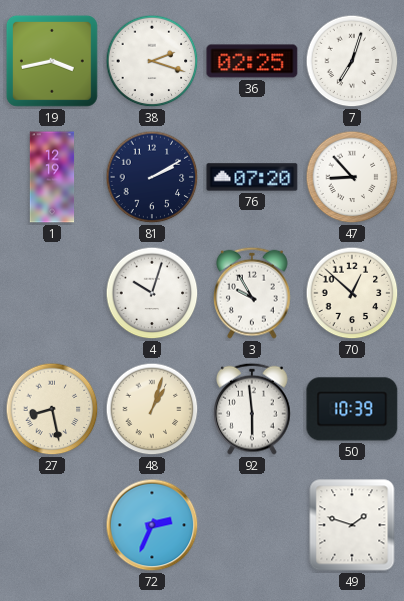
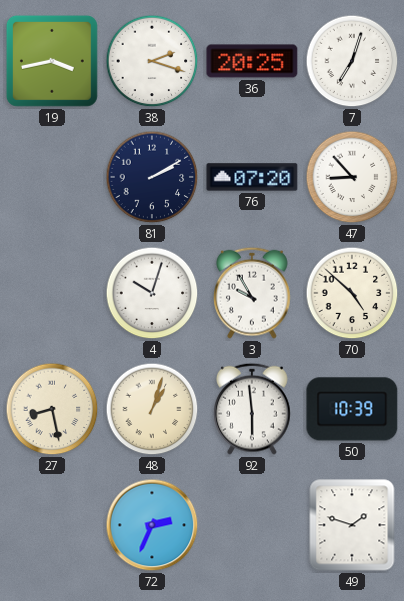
36: 02:25 -> 20:25
1: 12:19 -> none
70: 12:52 -> 4:52
